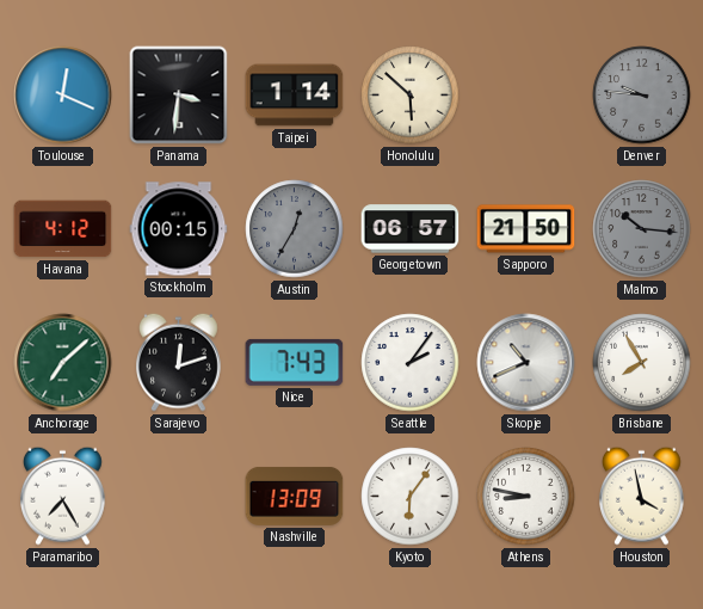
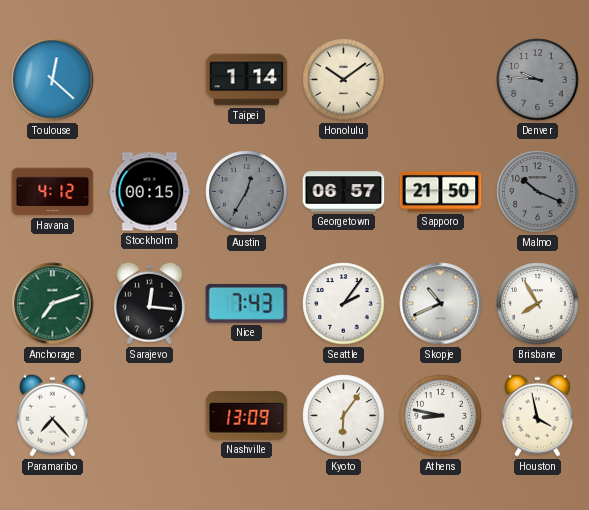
Toulouse: 12:19 -> 12:22
Panama: 3:31 -> none
Honolulu: 5:52 -> 10:09
Malmo: 10:16 -> 10:19
Anchorage: 7:08 -> 7:12
Sarajevo: 12:12 -> 12:16
Paramaribo: 7:25 -> 7:23
